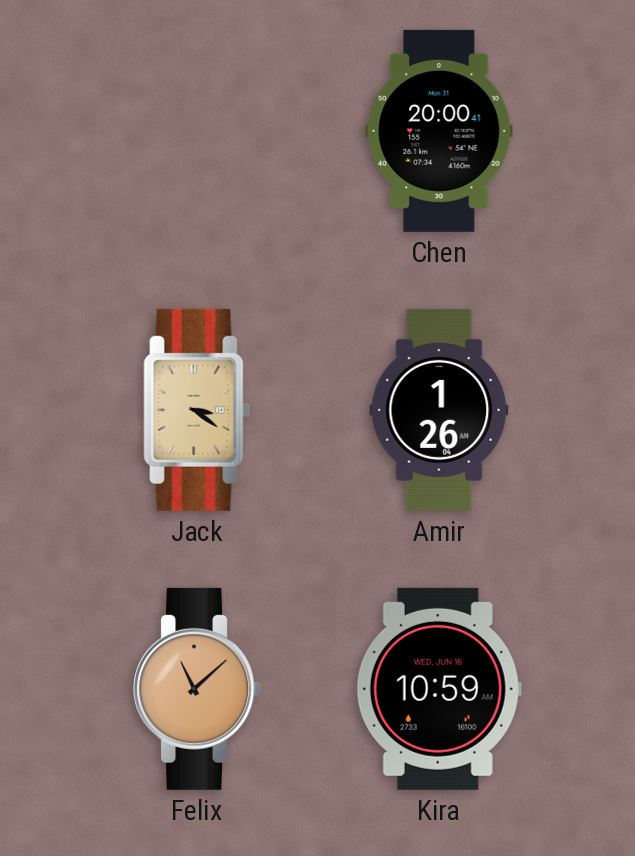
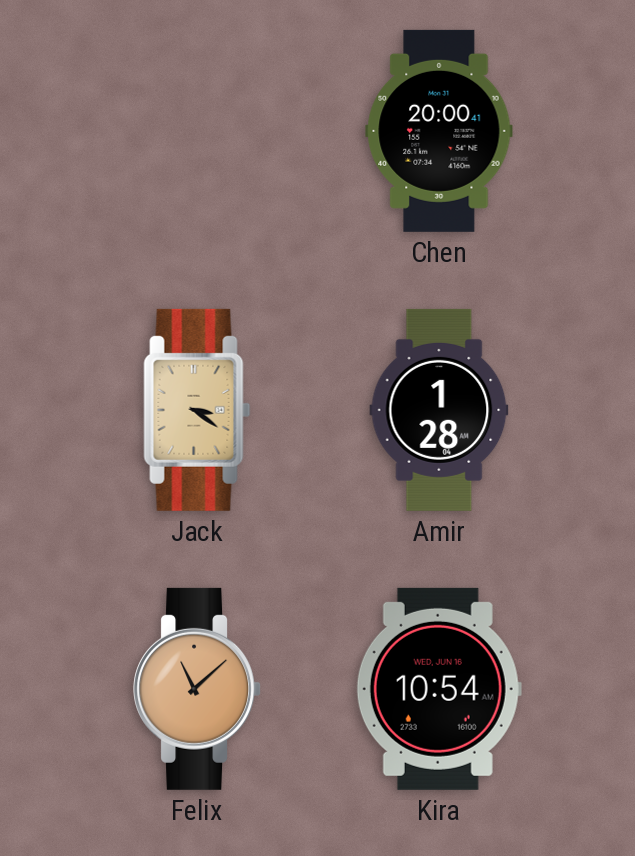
Amir: 1:26 -> 1:28
Kira: 10:59 -> 10:54
